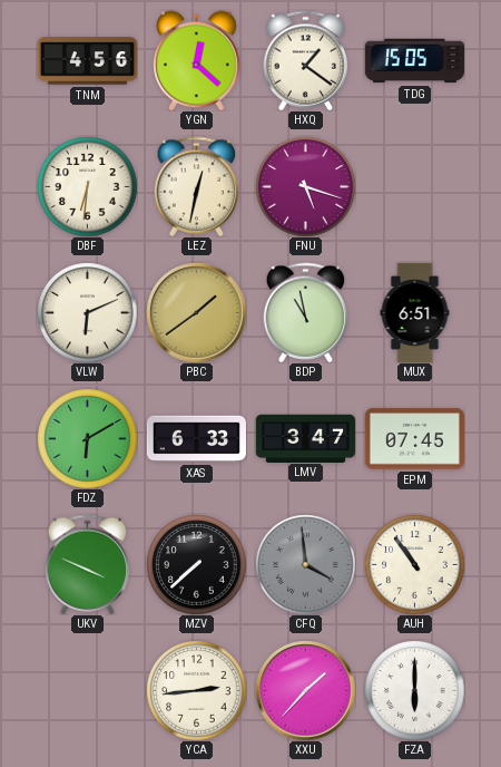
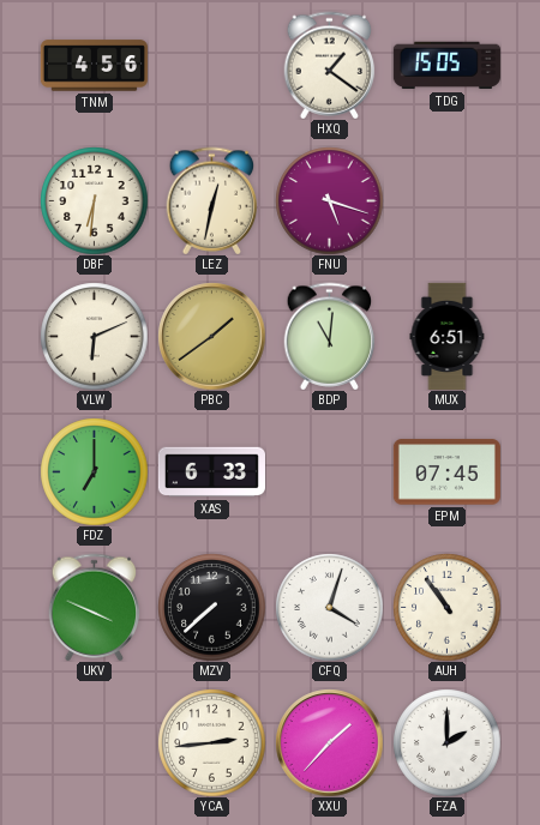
YGN: 12:22 -> none
BDP: 10:58 -> 11:01
FDZ: 6:10 -> 7:00
LMV: 3:47 -> none
CFQ: 3:59 -> 4:03
CFQ dial: grey -> white
FZA: 6:00 -> 2:00
